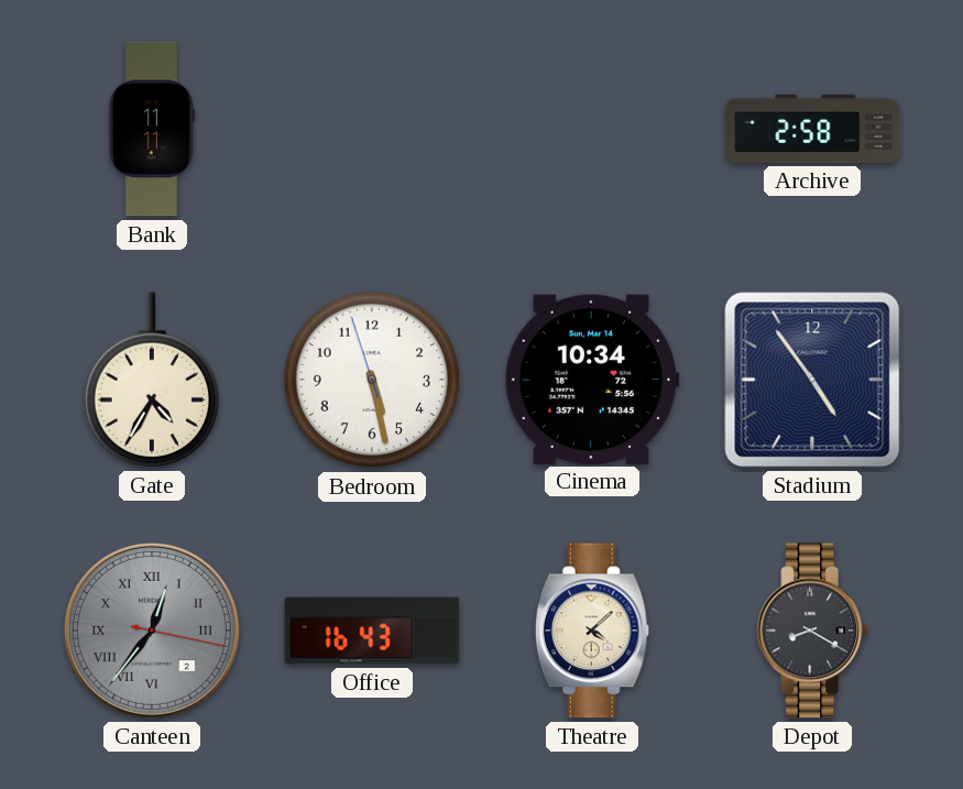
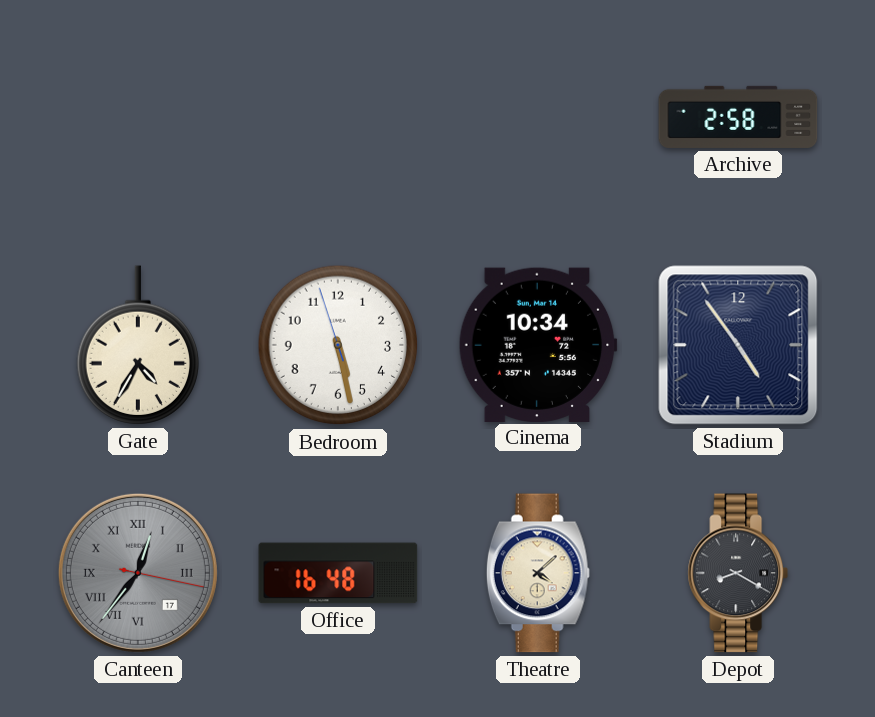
Bank: 11:11 -> none
Canteen date: 2 -> 17
Office: 16:43 -> 16:48
